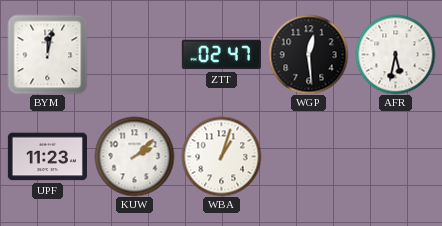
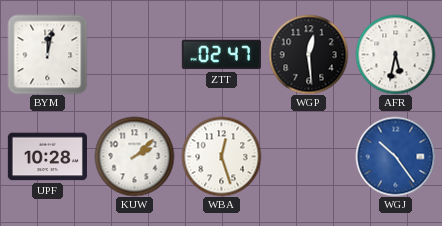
UPF: 11:23 -> 10:28
WBA: 1:03 -> 12:27
WGJ: none -> 10:24
